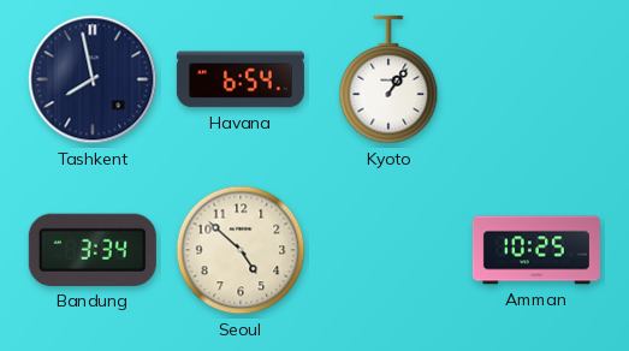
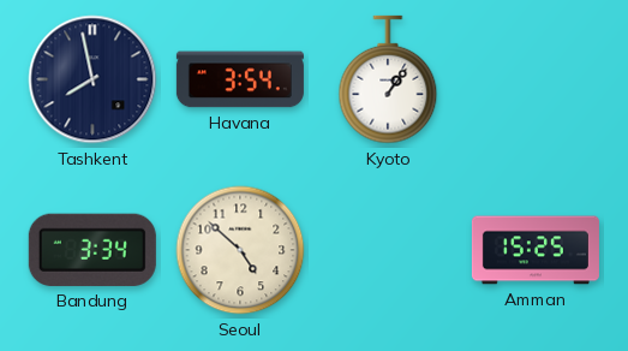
Havana: 6:54 -> 3:54
Amman: 10:25 -> 15:25
